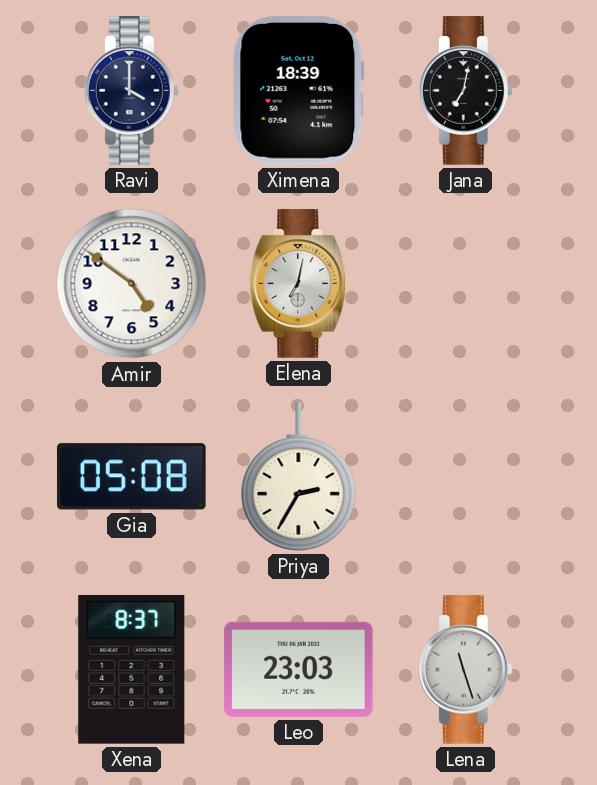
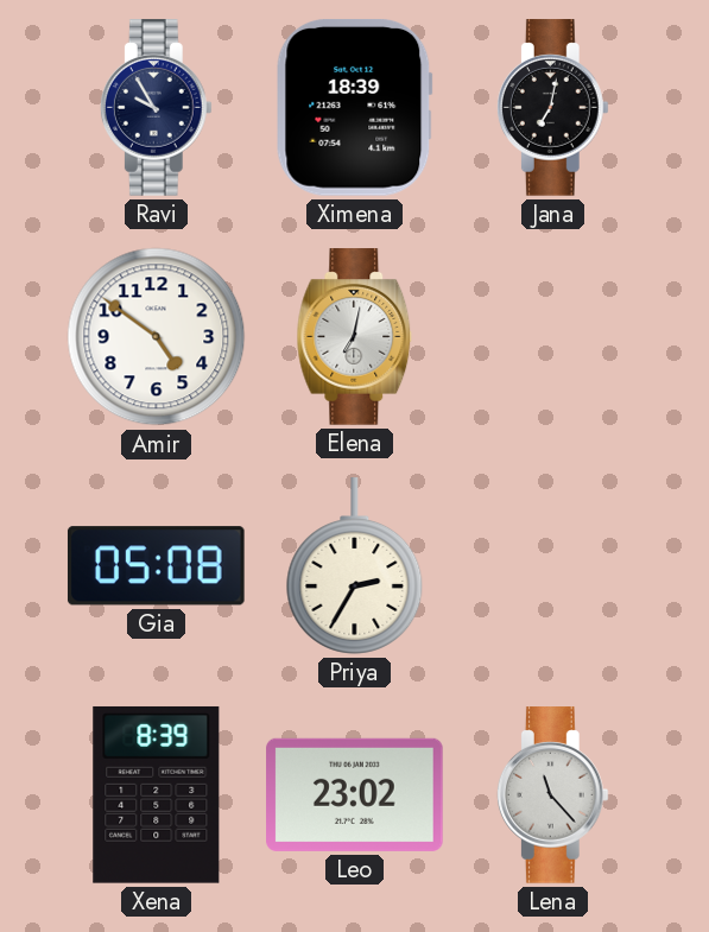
Ravi: 4:00 -> 9:55
Xena: 8:37 -> 8:39
Leo: 23:03 -> 23:02
Lena: 11:27 -> 11:23
